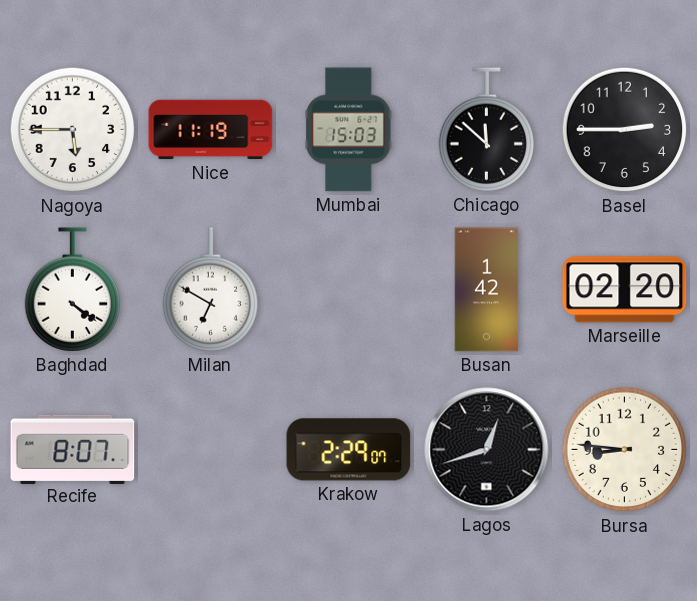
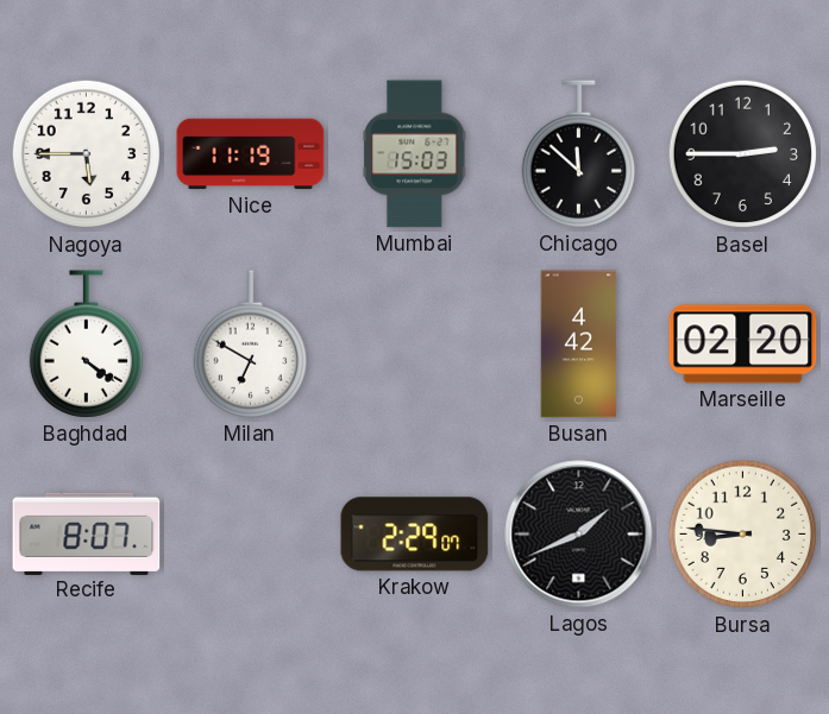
Busan: 1:42 -> 4:42
Lagos: 12:42 -> 1:41
